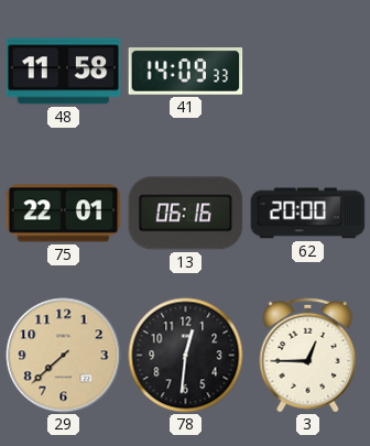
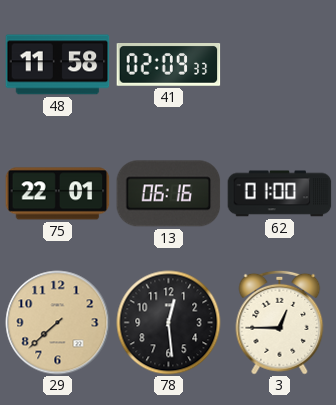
41: 14:09 -> 02:09
62: 20:00 -> 01:00
78: 12:31 -> 12:29
